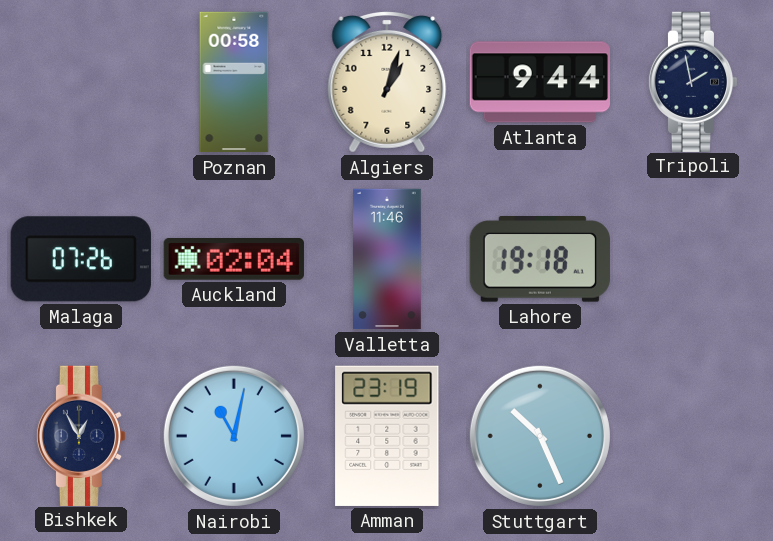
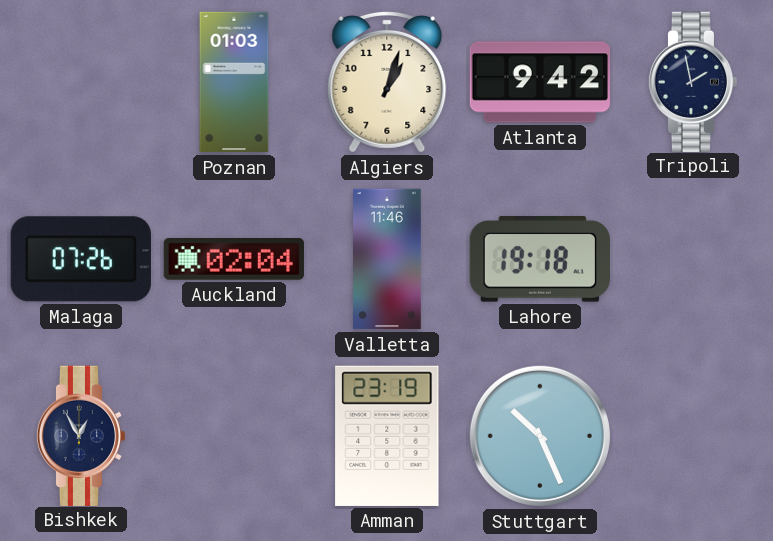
Poznan: 00:58 -> 01:03
Atlanta: 9:44 -> 9:42
Nairobi: 11:02 -> none
